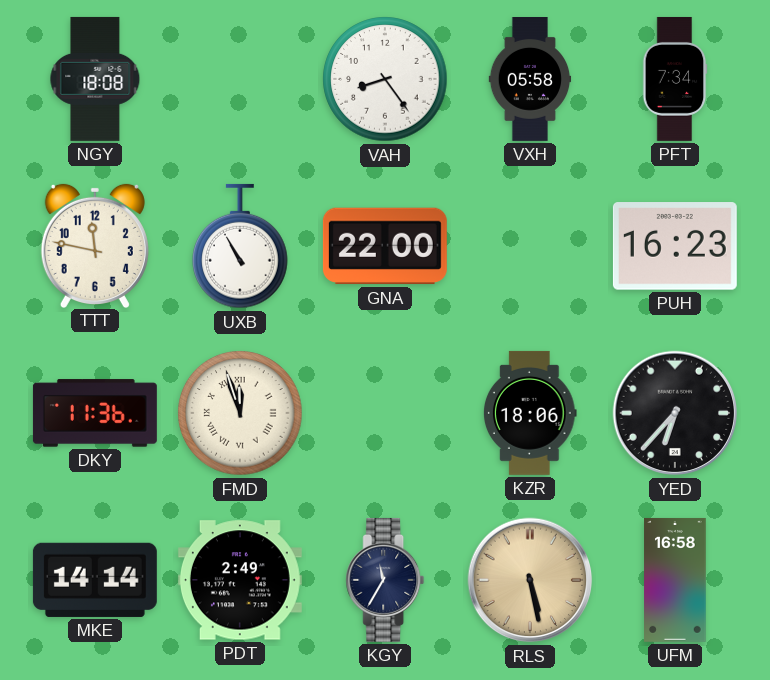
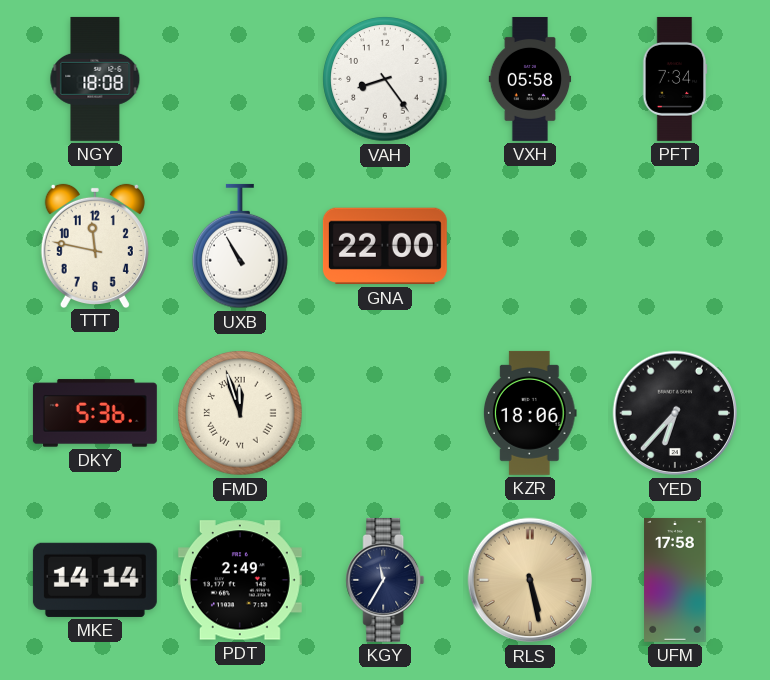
PUH: 16:23 -> none
DKY: 11:36 -> 5:36
UFM: 16:58 -> 17:58
